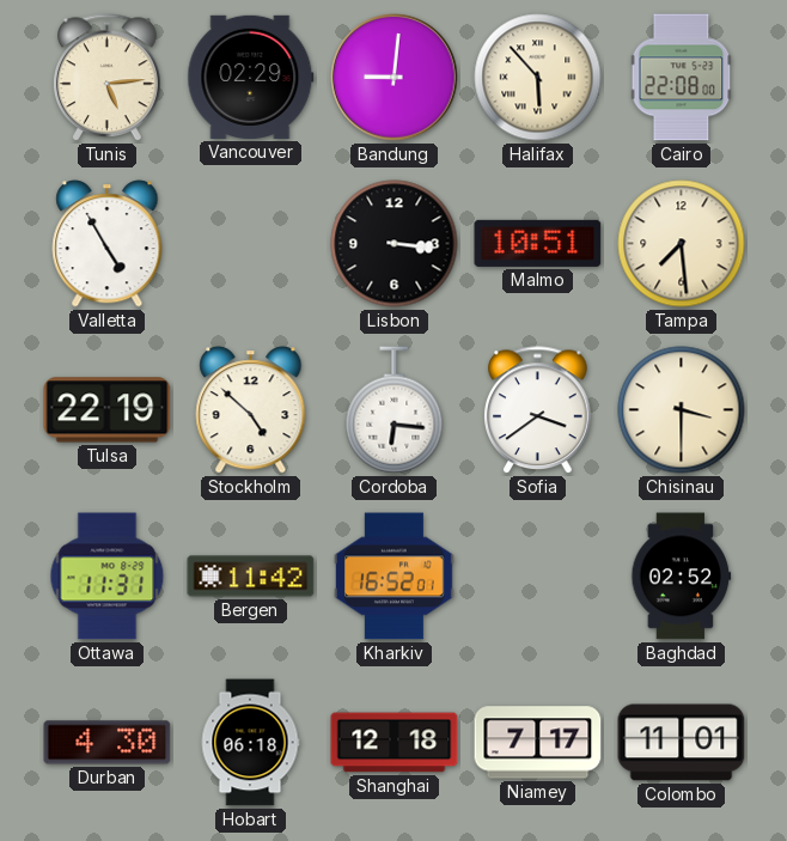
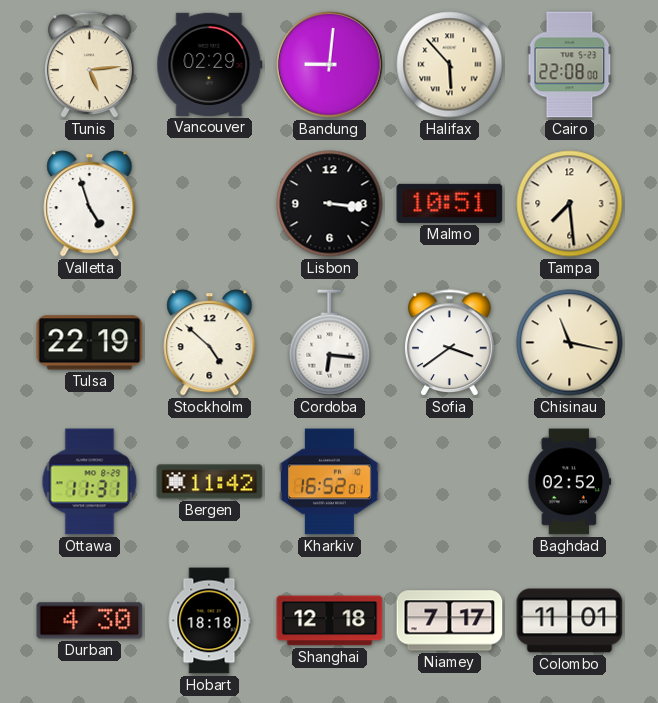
Valletta: 4:55 -> 4:57
Chisinau: 3:30 -> 11:17
Hobart: 06:18 -> 18:18
